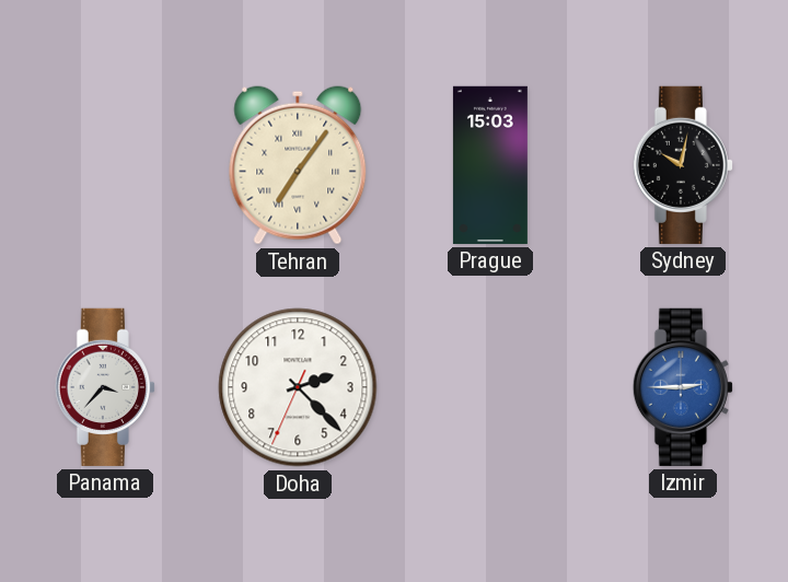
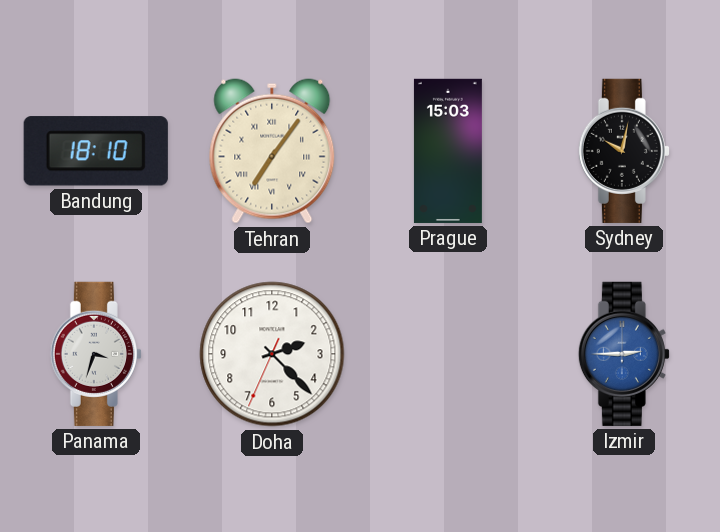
Bandung: none -> 18:10
Panama: 3:37 -> 3:33
